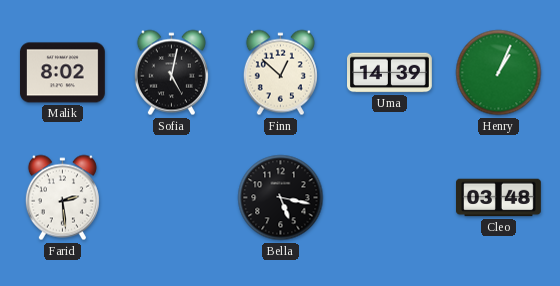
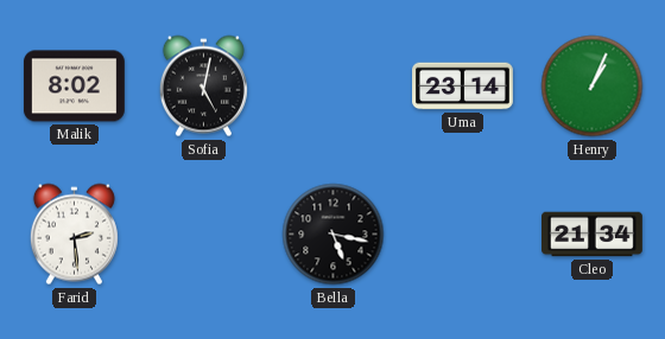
Finn: 12:52 -> none
Uma: 14:39 -> 23:14
Cleo: 03:48 -> 21:34
